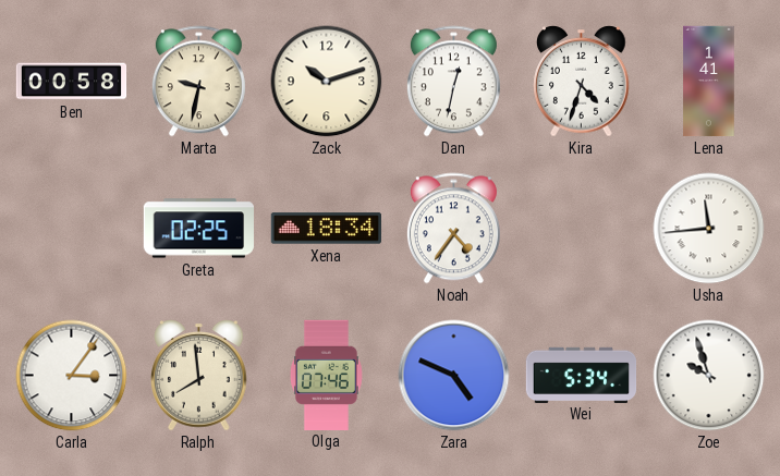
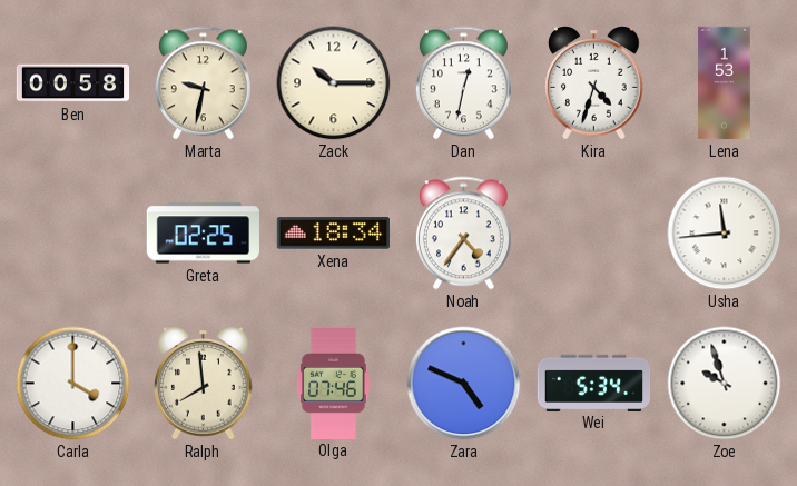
Zack: 10:12 -> 10:15
Lena: 1:41 -> 1:53
Carla: 3:06 -> 4:00
